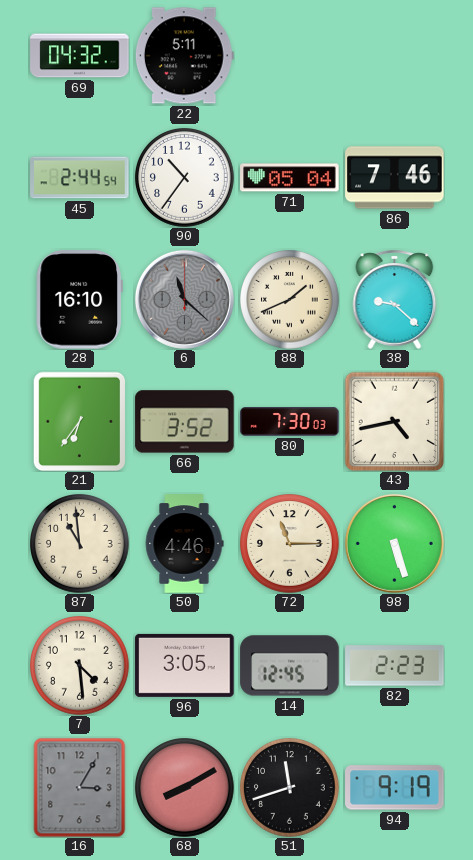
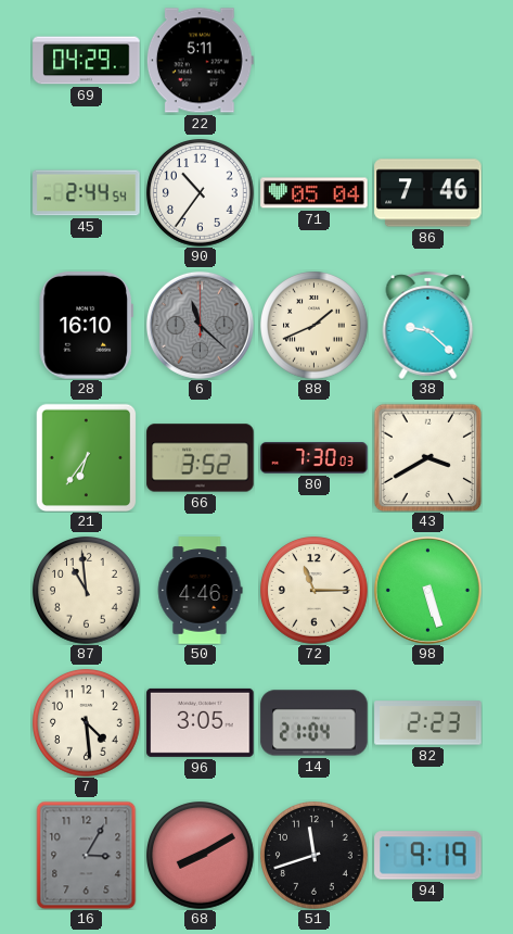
69: 04:32 -> 04:29
43: 4:43 -> 3:40
14: 12:45 -> 21:04
